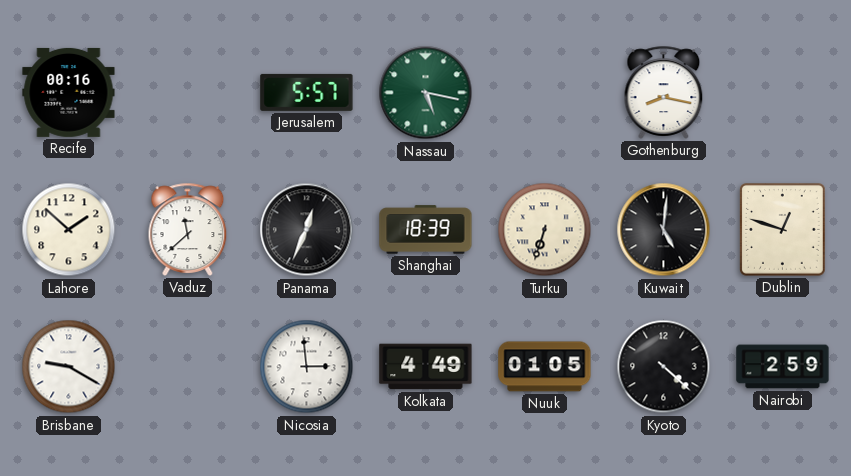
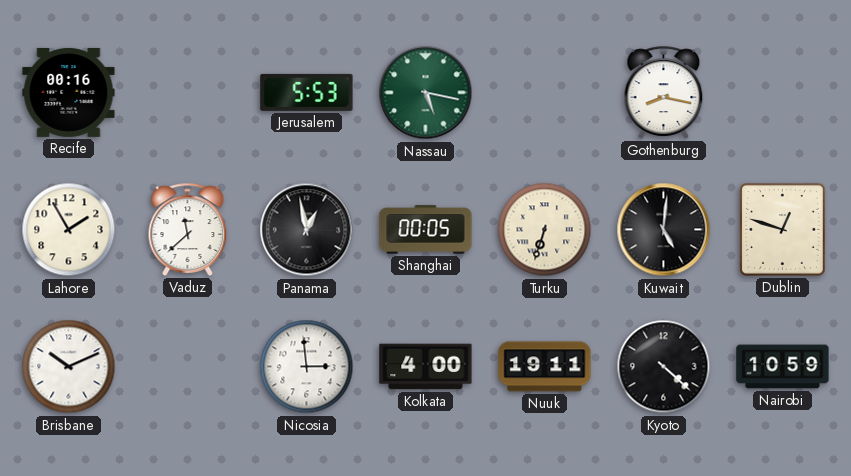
Jerusalem: 5:57 -> 5:53
Lahore: 1:52 -> 1:55
Panama: 12:34 -> 12:58
Shanghai: 18:39 -> 00:05
Brisbane: 9:20 -> 10:11
Kolkata: 4:49 -> 4:00
Nuuk: 01:05 -> 19:11
Nairobi: 2:59 -> 10:59
